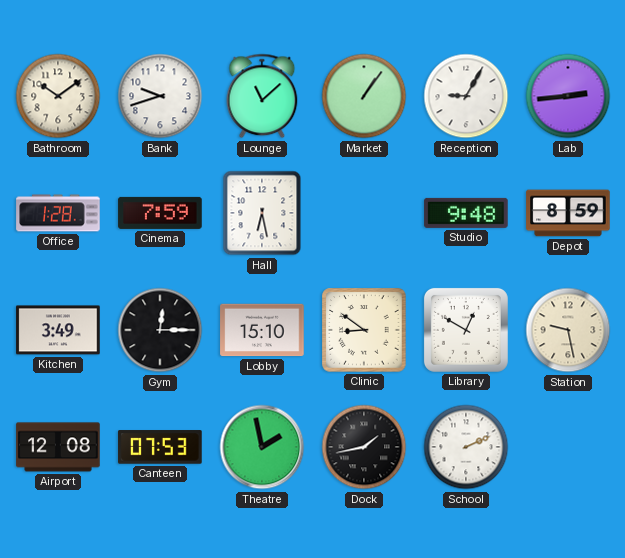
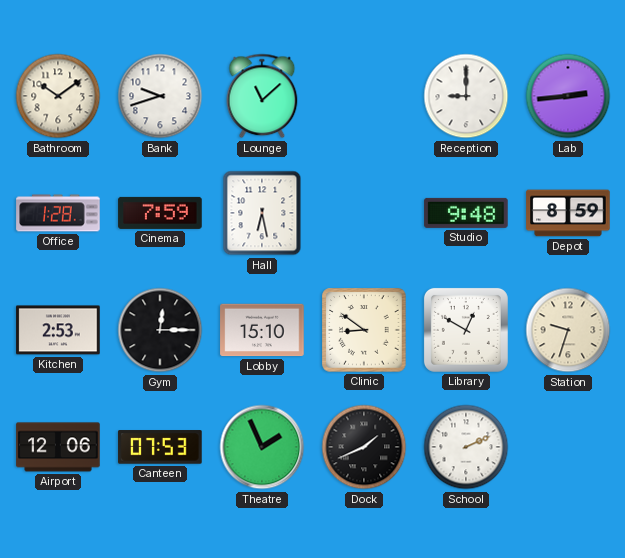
Market: 1:06 -> none
Reception: 9:05 -> 9:00
Kitchen: 3:49 -> 2:53
Station: 9:28 -> 9:33
Airport: 12:08 -> 12:06
Theatre: 1:58 -> 1:56
Dock: 1:43 -> 1:41
